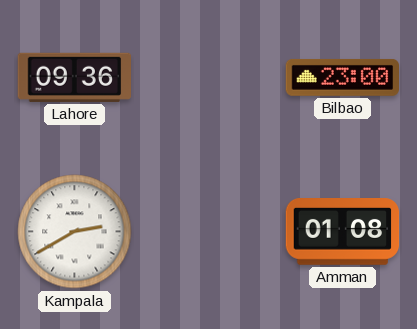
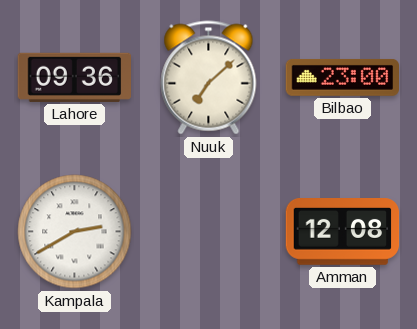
Nuuk: none -> 7:08
Amman: 01:08 -> 12:08
